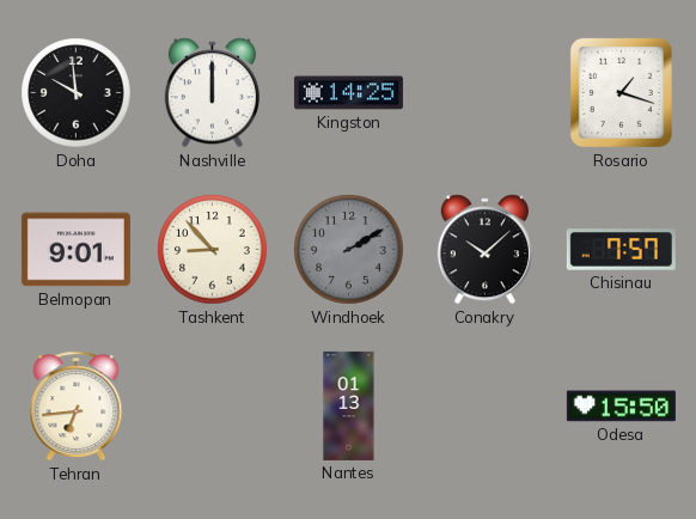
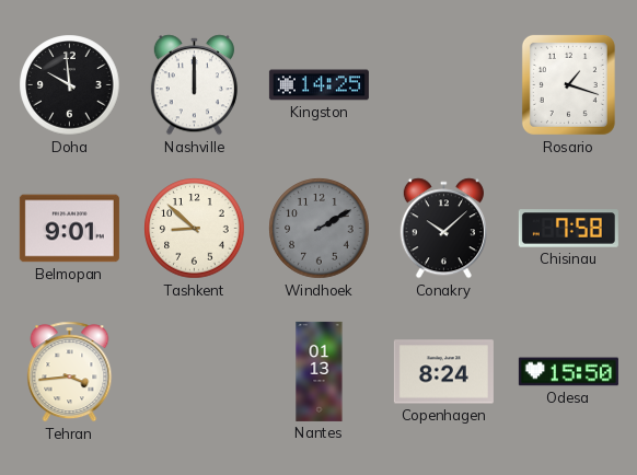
Tashkent: 8:53 -> 8:52
Chisinau: 7:57 -> 7:58
Tehran: 6:44 -> 3:44
Copenhagen: none -> 8:24
